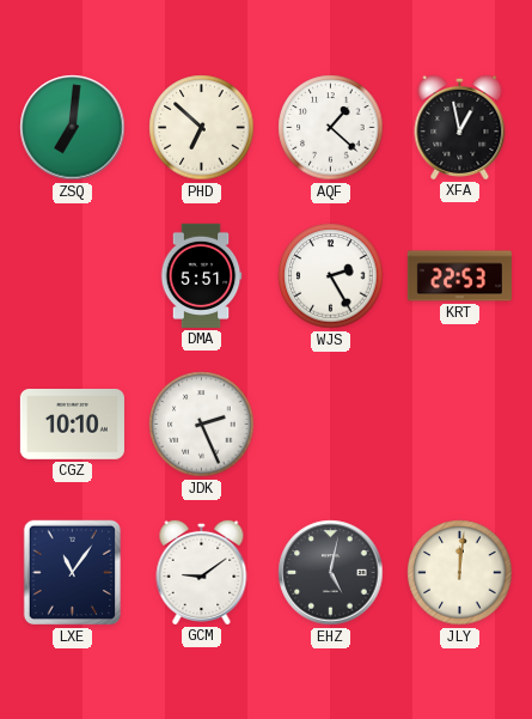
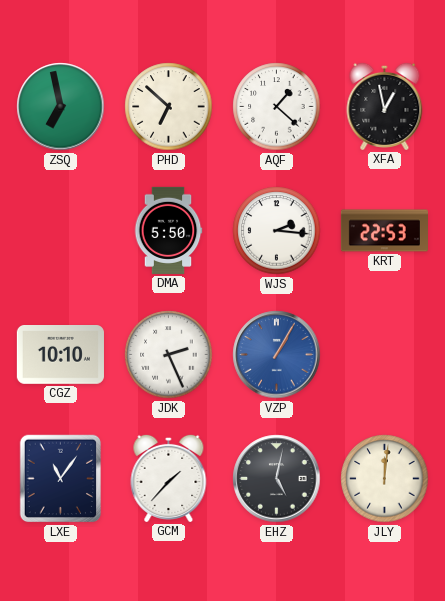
ZSQ: 7:01 -> 6:58
DMA: 5:51 -> 5:50
WJS: 2:25 -> 2:16
VZP: none -> 1:05
GCM: 9:09 -> 1:37
